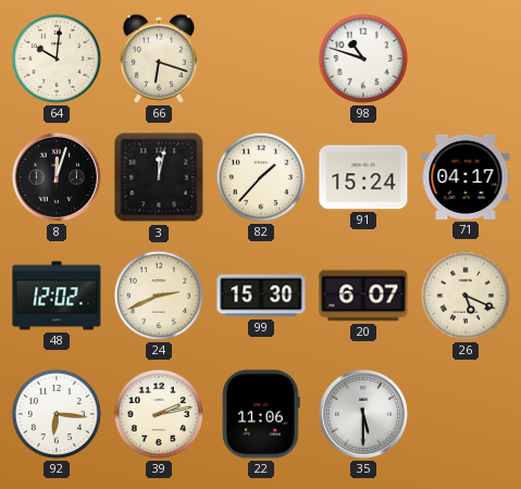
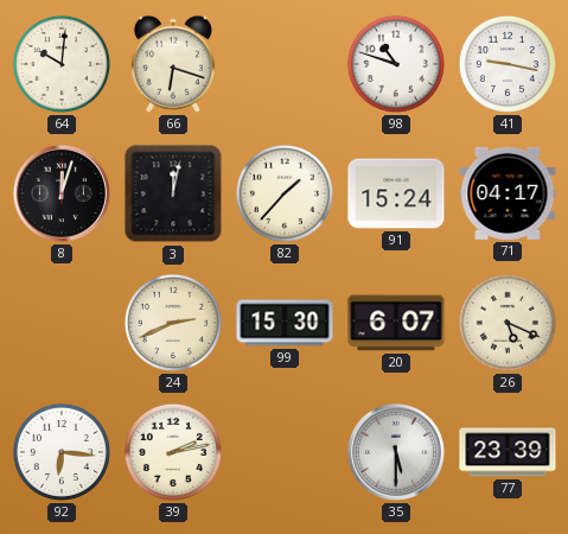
41: none -> 9:17
48: 12:02 -> none
22: 11:06 -> none
77: none -> 23:39
